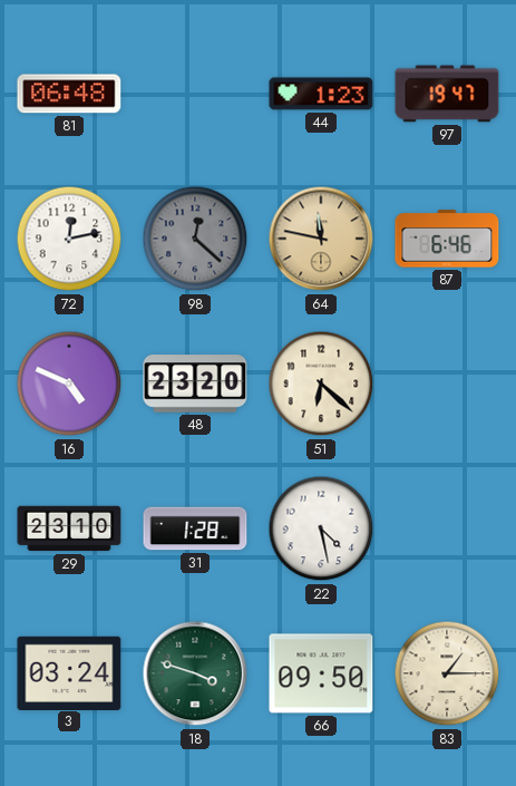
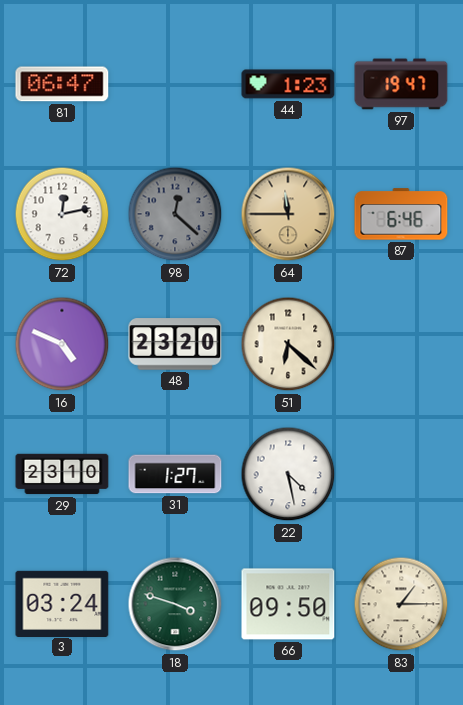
81: 06:48 -> 06:47
64: 11:47 -> 11:45
31: 1:28 -> 1:27
